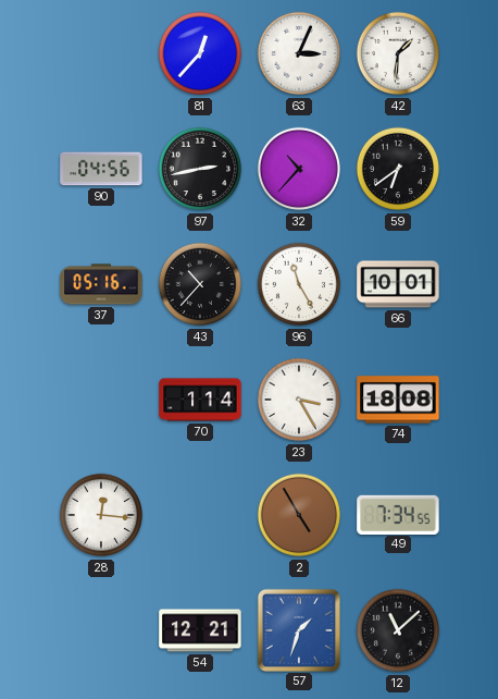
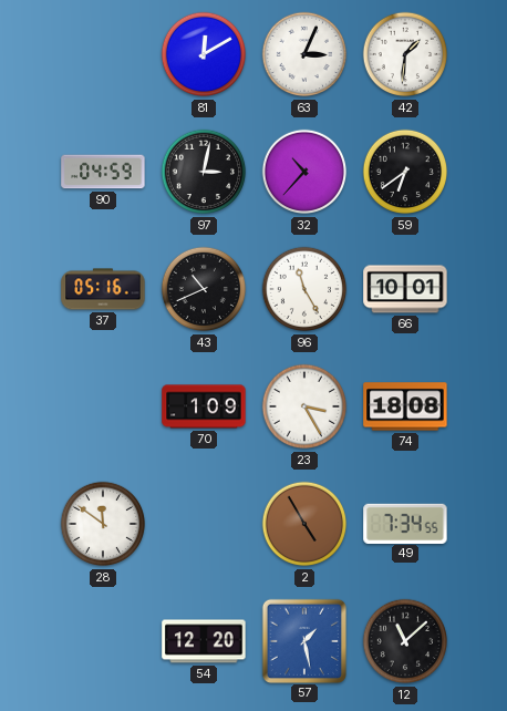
81: 12:37 -> 12:10
90: 04:56 -> 04:59
97: 2:43 -> 3:02
43: 10:37 -> 10:41
70: 1:14 -> 1:09
28: 12:16 -> 11:51
54: 12:21 -> 12:20
57: 1:33 -> 1:28
